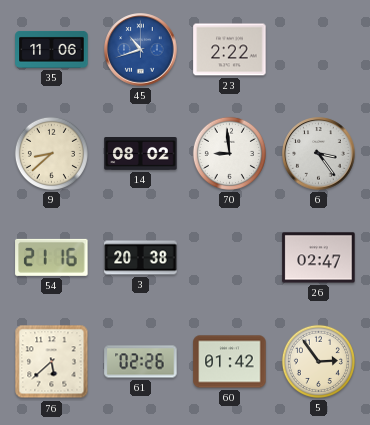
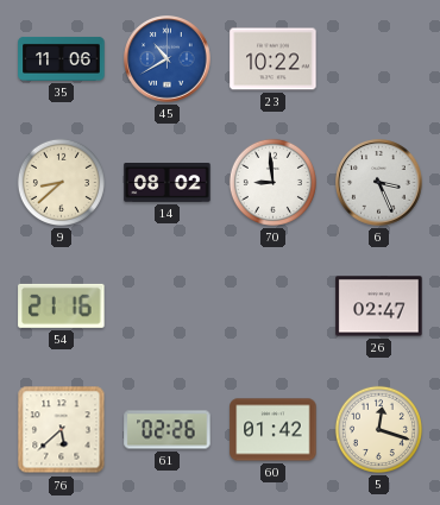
45: 10:42 -> 10:40
23: 2:22 -> 10:22
6: 3:24 -> 3:26
3: 20:38 -> none
5: 2:54 -> 12:18
